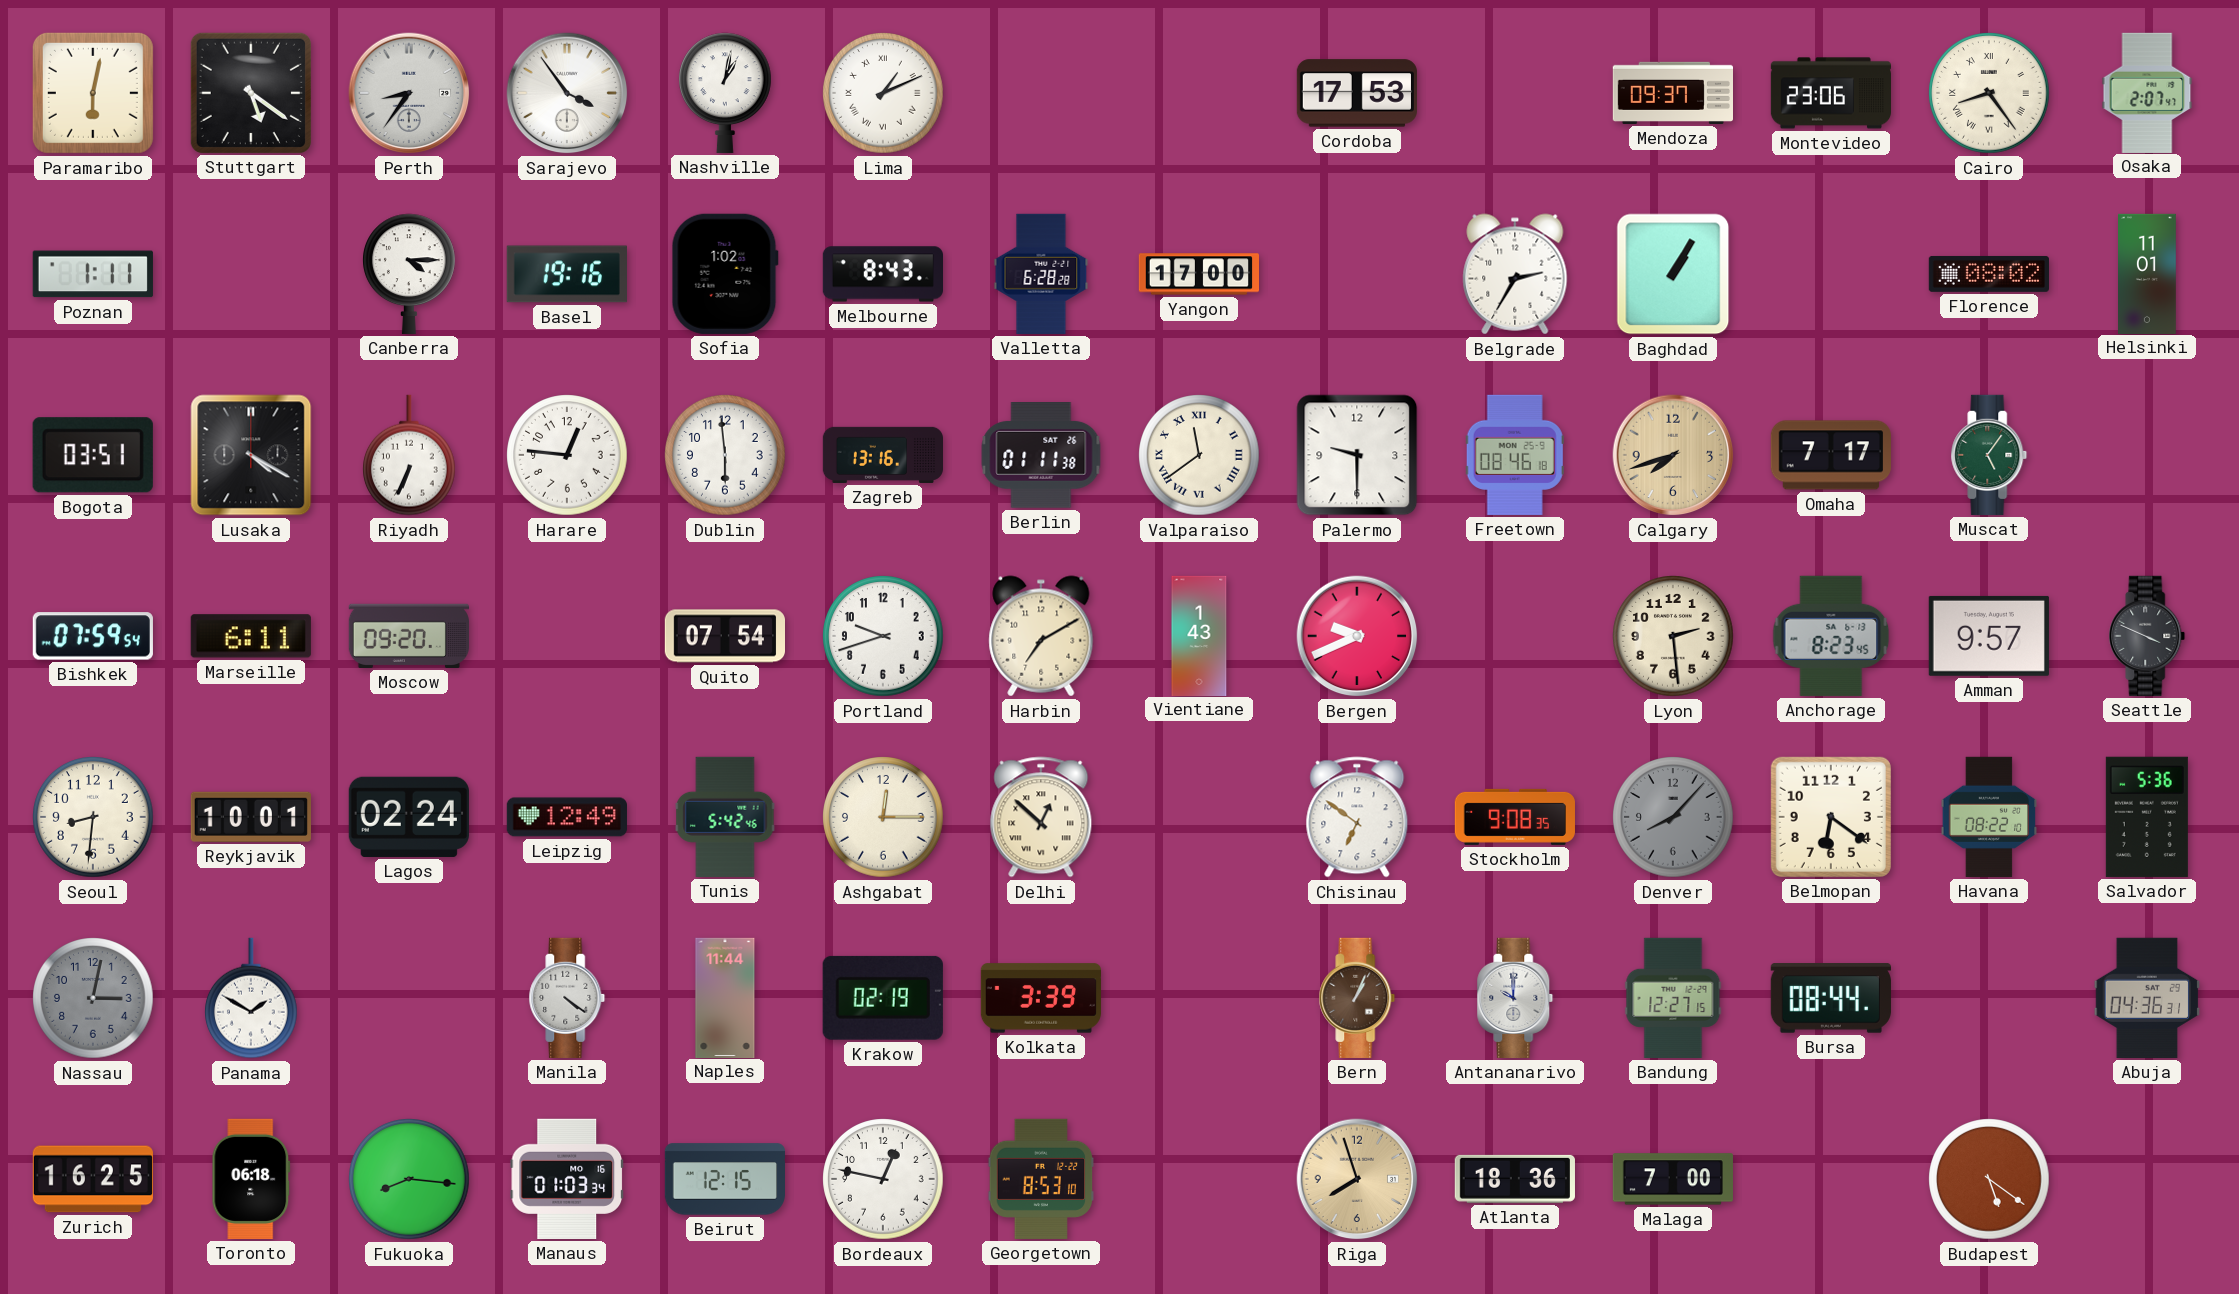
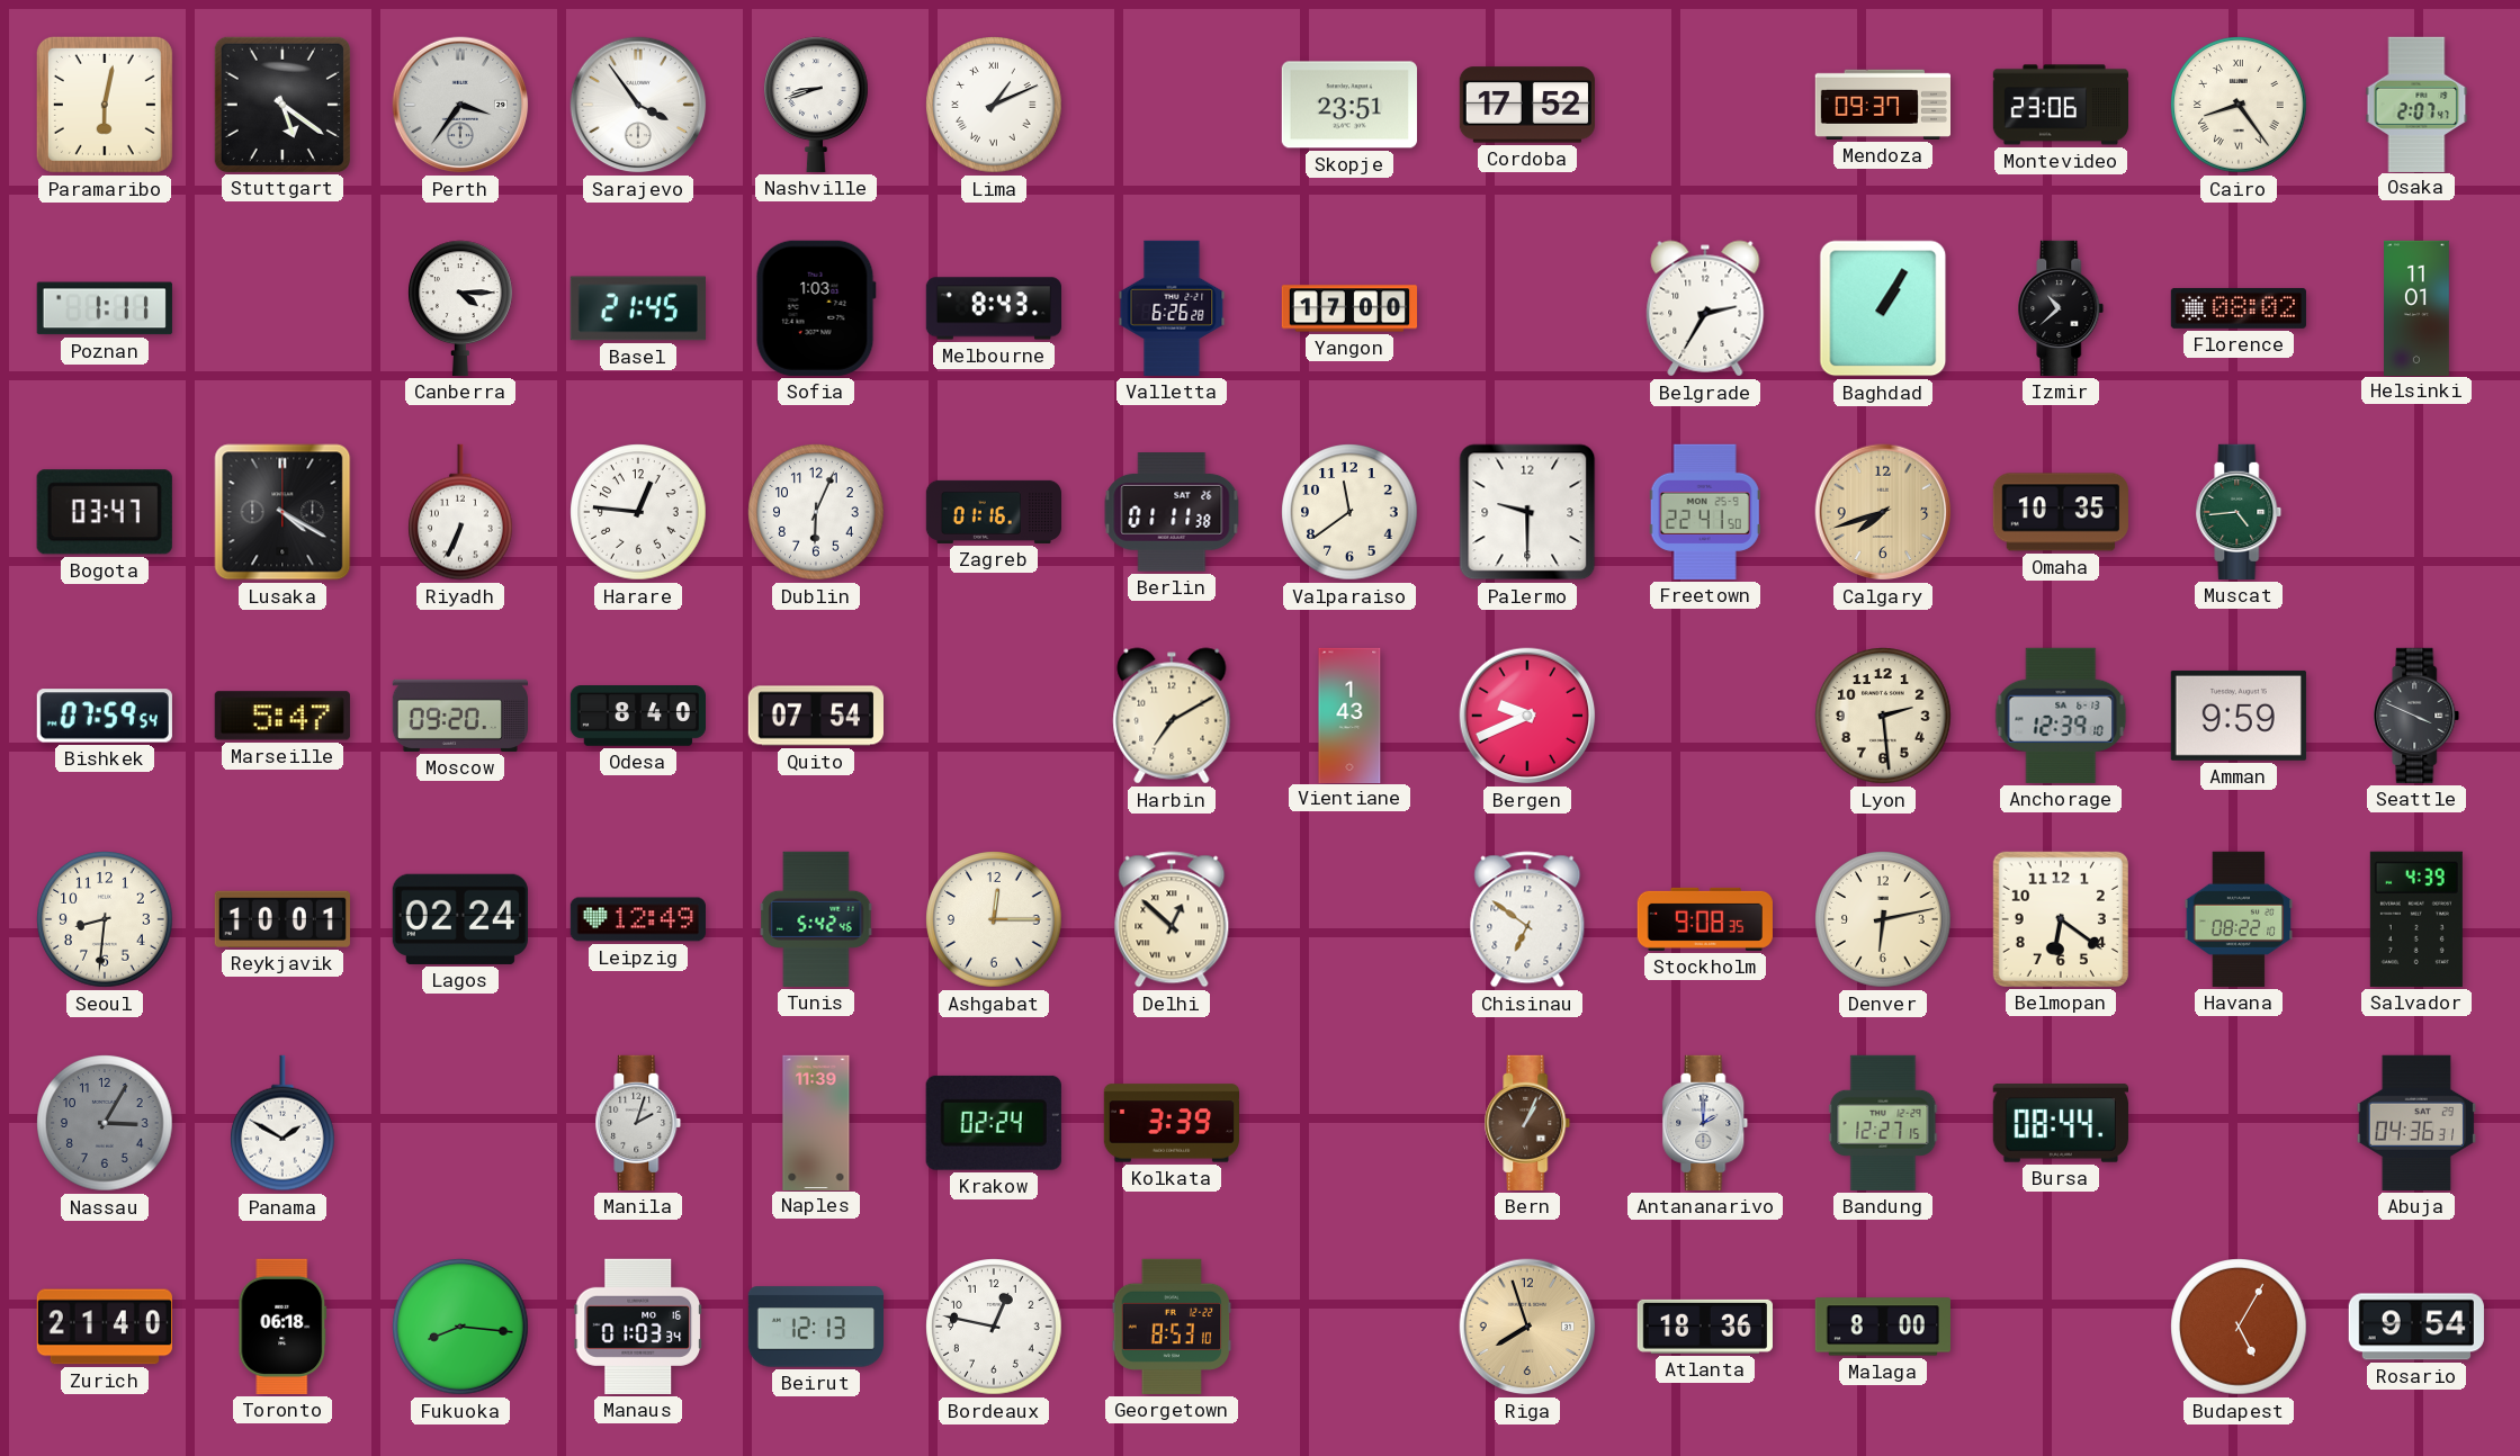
Perth: 8:36 -> 3:36
Nashville: 1:02 -> 8:42
Skopje: none -> 23:51
Cordoba: 17:53 -> 17:52
Basel: 19:16 -> 21:45
Sofia: 1:02 -> 1:03
Valletta: 6:28 -> 6:26
Izmir: none -> 10:38
Bogota: 03:51 -> 03:47
Dublin: 5:59 -> 6:04
Zagreb: 13:16 -> 01:16
Valparaiso numerals: Roman -> Arabic
Freetown: 08:46 -> 22:41
Omaha: 7:17 -> 10:35
Muscat: 5:06 -> 4:44
Marseille: 6:11 -> 5:47
Odesa: none -> 8:40
Portland: 9:42 -> none
Anchorage: 8:23 -> 12:39
Amman: 9:57 -> 9:59
Denver: 8:07 -> 6:13
Denver dial: grey -> cream
Salvador: 5:36 -> 4:39
Nassau: 3:02 -> 3:05
Manila: 4:21 -> 2:03
Naples: 11:44 -> 11:39
Krakow: 02:19 -> 02:24
Antananarivo: 10:00 -> 2:00
Zurich: 16:25 -> 21:40
Beirut: 12:15 -> 12:13
Malaga: 7:00 -> 8:00
Budapest: 5:21 -> 5:05
Rosario: none -> 9:54
